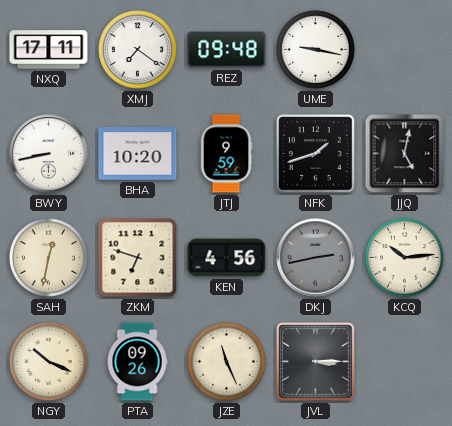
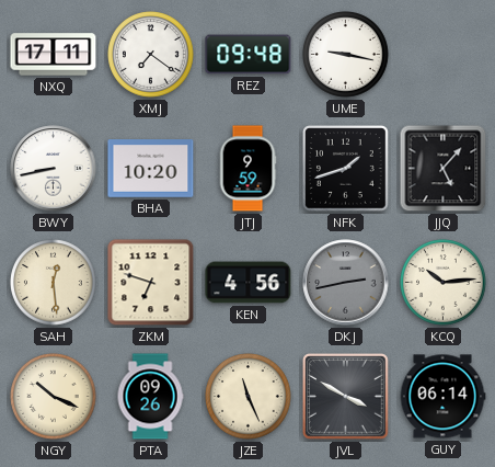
JJQ: 5:02 -> 5:07
SAH: 12:32 -> 12:29
JVL: 3:15 -> 3:50
GUY: none -> 06:14
